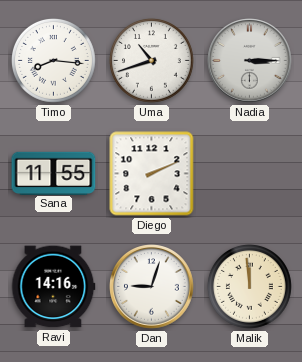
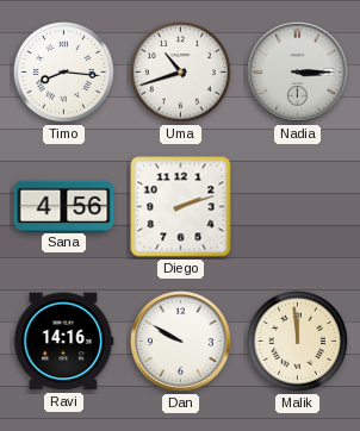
Sana: 11:55 -> 4:56
Diego: 2:11 -> 2:12
Dan: 9:03 -> 9:50
